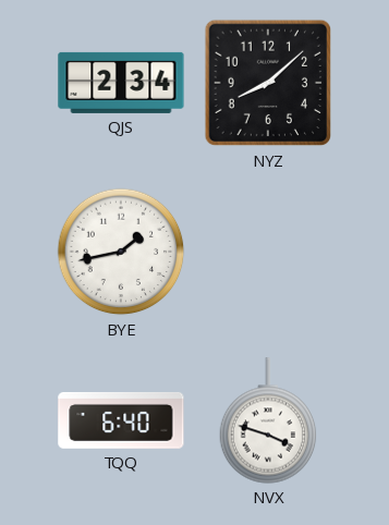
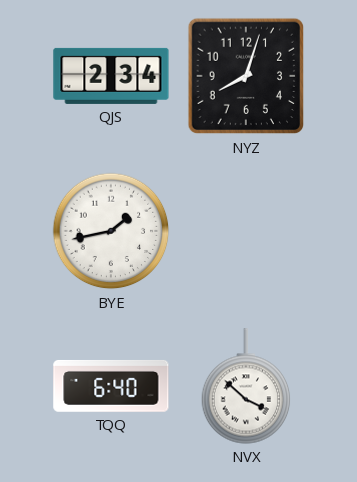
NYZ: 8:08 -> 8:03
NVX: 3:48 -> 3:52
